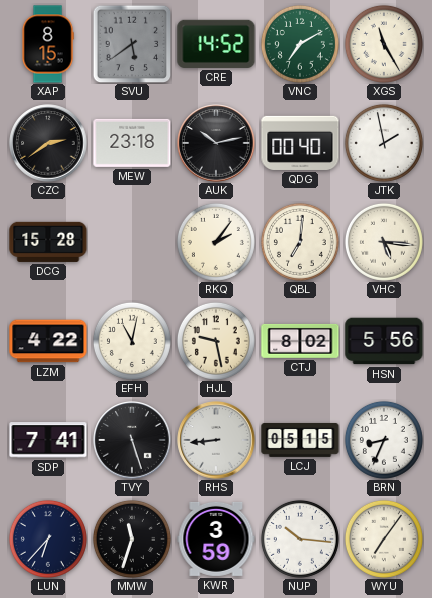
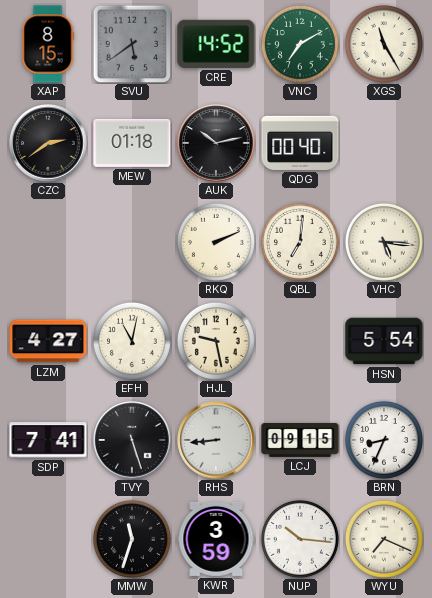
MEW: 23:18 -> 01:18
JTK: 1:58 -> none
DCG: 15:28 -> none
RKQ: 2:06 -> 2:11
LZM: 4:22 -> 4:27
CTJ: 8:02 -> none
HSN: 5:56 -> 5:54
LCJ: 05:15 -> 09:15
LUN: 6:37 -> none
WYU: 7:06 -> 7:19
